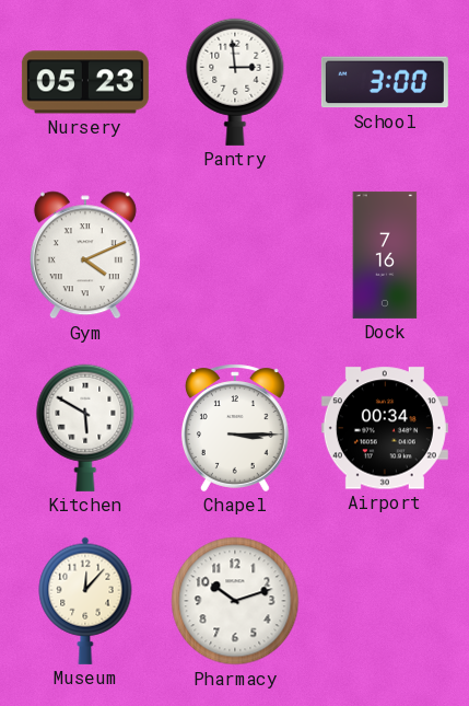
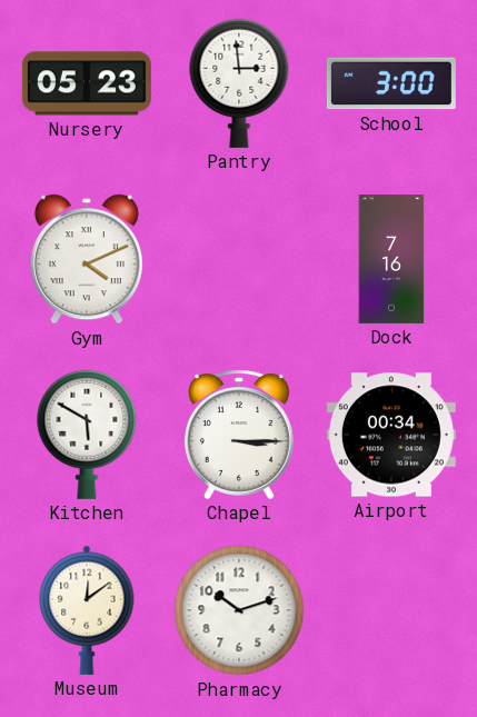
Museum: 12:07 -> 12:09
